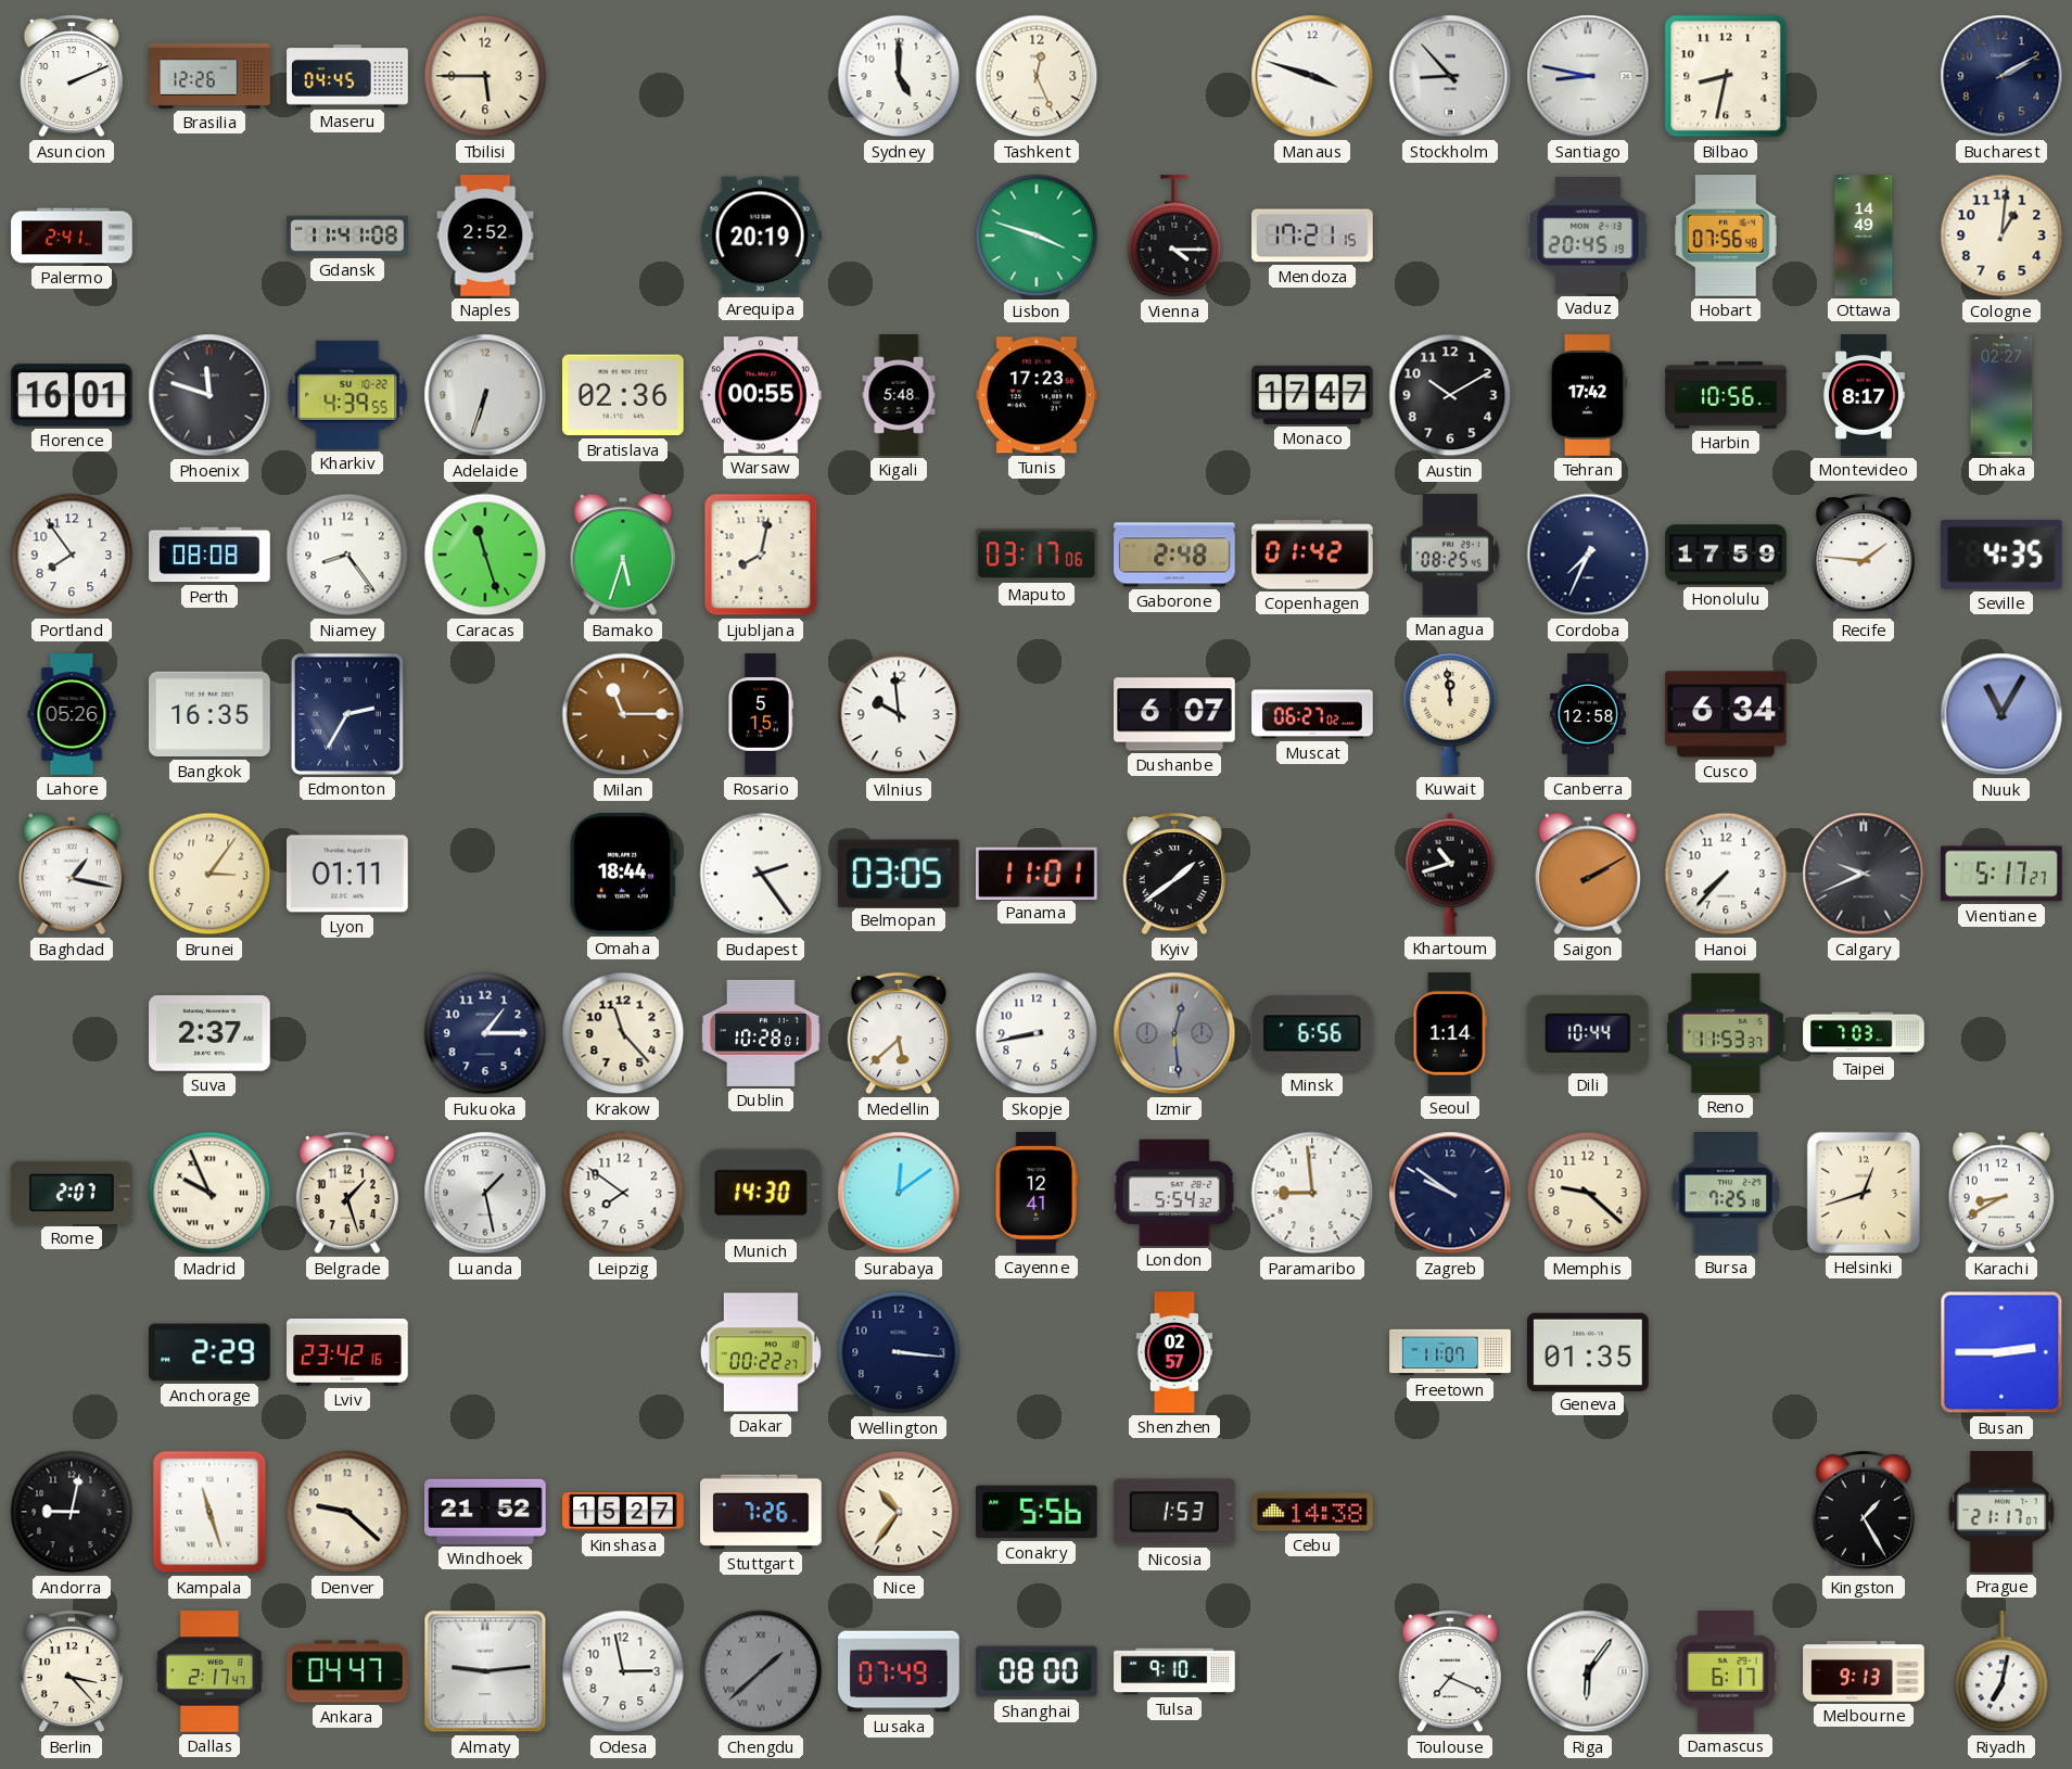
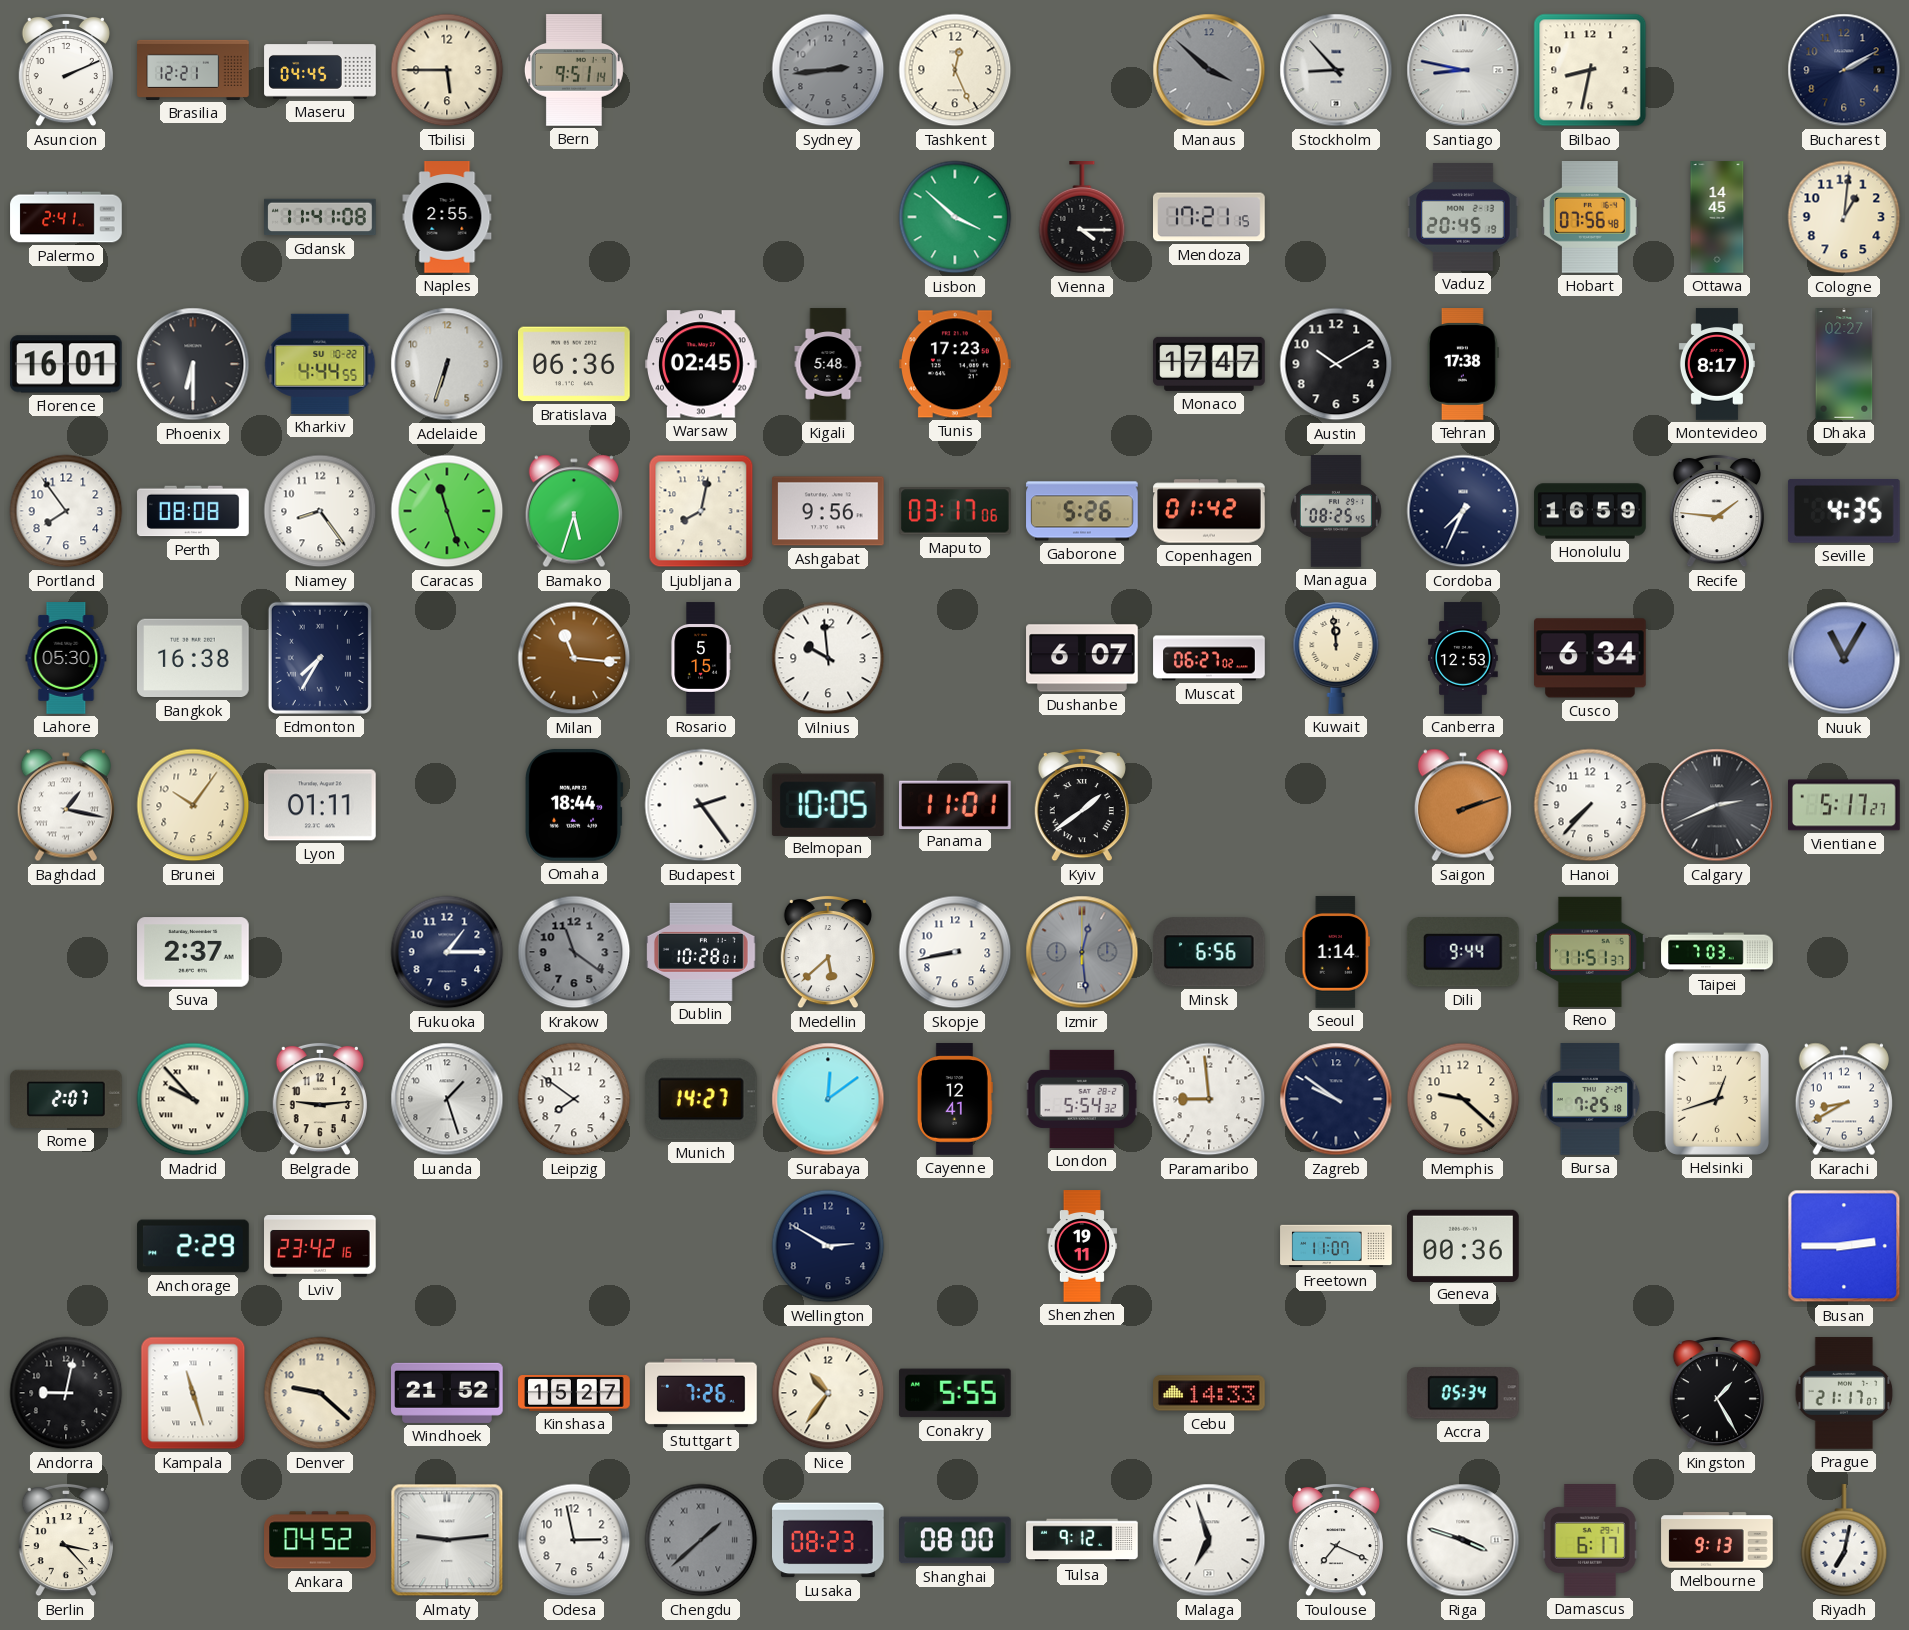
Brasilia: 12:26 -> 12:21
Bern: none -> 9:51
Sydney: 5:00 -> 2:44
Sydney dial: white -> grey
Manaus: 3:48 -> 3:52
Manaus dial: white -> grey
Naples: 2:52 -> 2:55
Arequipa: 20:19 -> none
Lisbon: 3:48 -> 3:52
Ottawa: 14:49 -> 14:45
Phoenix: 11:48 -> 6:30
Kharkiv: 4:39 -> 4:44
Bratislava: 02:36 -> 06:36
Warsaw: 00:55 -> 02:45
Tehran: 17:42 -> 17:38
Harbin: 10:56 -> none
Ashgabat: none -> 9:56
Gaborone: 2:48 -> 5:26
Honolulu: 17:59 -> 16:59
Lahore: 05:26 -> 05:30
Bangkok: 16:35 -> 16:38
Edmonton: 2:35 -> 7:35
Milan: 11:15 -> 11:16
Canberra: 12:58 -> 12:53
Brunei: 3:06 -> 10:06
Belmopan: 03:05 -> 10:05
Khartoum: 10:42 -> none
Saigon: 2:10 -> 2:12
Calgary: 9:41 -> 2:41
Krakow: 11:23 -> 11:21
Krakow dial: cream -> grey
Dili: 10:44 -> 9:44
Reno: 11:53 -> 11:51
Madrid: 9:56 -> 9:53
Belgrade: 1:27 -> 9:14
Luanda: 1:28 -> 1:27
Munich: 14:30 -> 14:27
Dakar: 00:22 -> none
Wellington: 3:16 -> 2:50
Shenzhen: 02:57 -> 19:11
Geneva: 01:35 -> 00:36
Conakry: 5:56 -> 5:55
Nicosia: 1:53 -> none
Cebu: 14:38 -> 14:33
Accra: none -> 05:34
Dallas: 2:17 -> none
Ankara: 04:47 -> 04:52
Lusaka: 07:49 -> 08:23
Tulsa: 9:10 -> 9:12
Malaga: none -> 6:57
Riga: 6:06 -> 3:48
